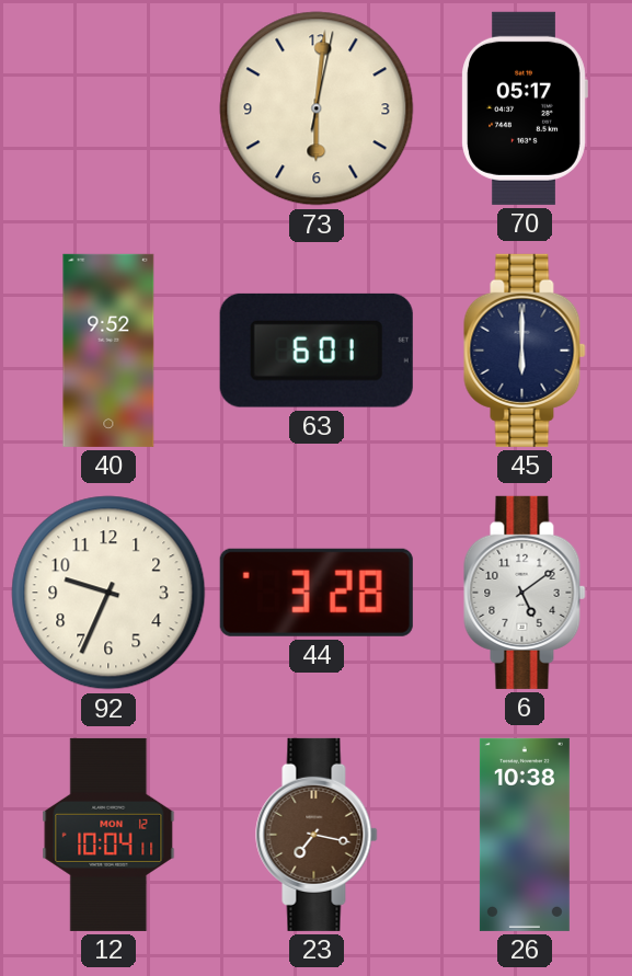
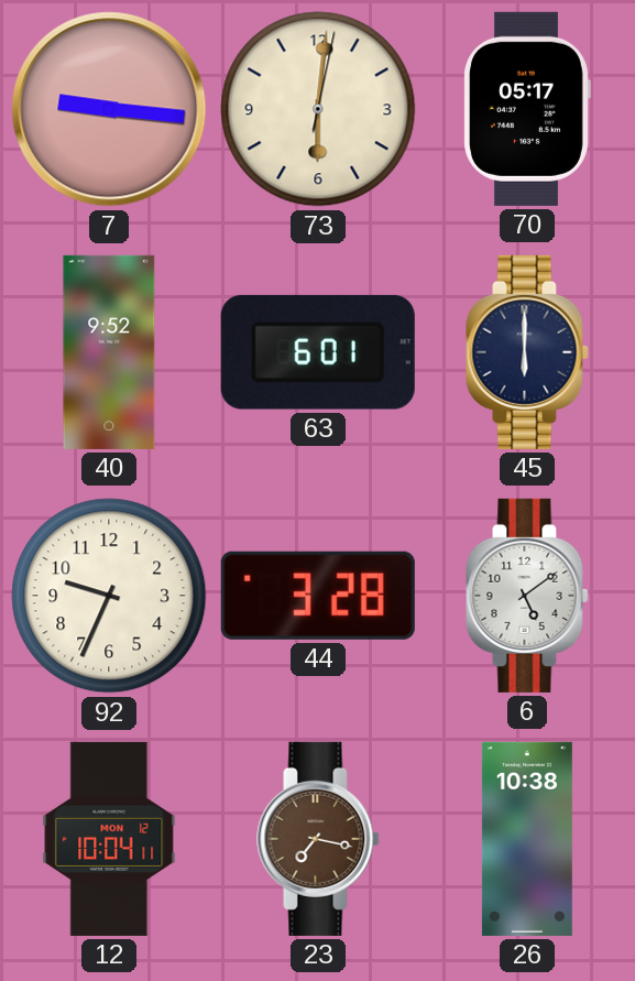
7: none -> 9:16
